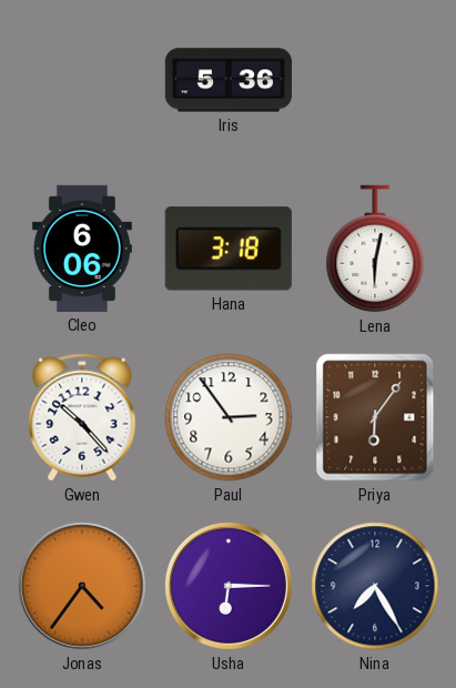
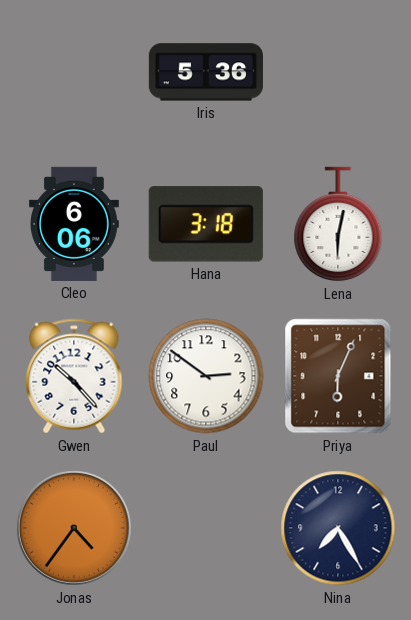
Paul: 2:54 -> 2:51
Priya: 6:06 -> 6:04
Usha: 6:15 -> none
